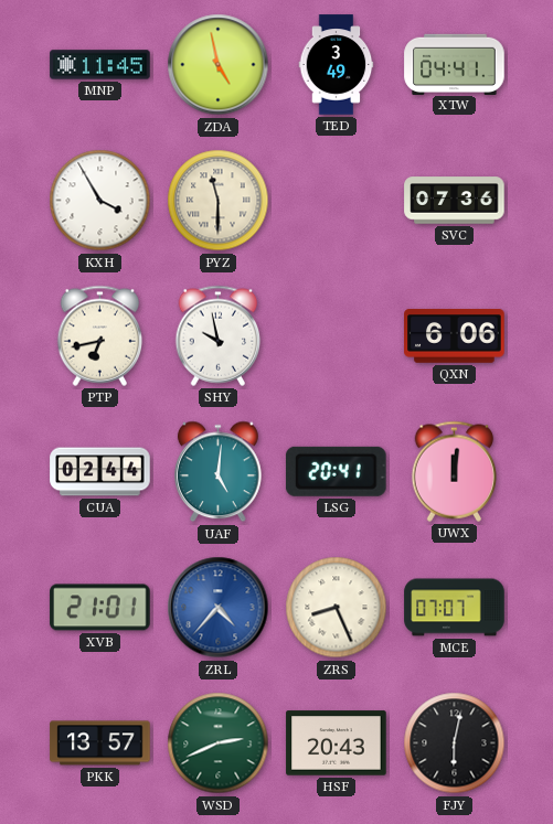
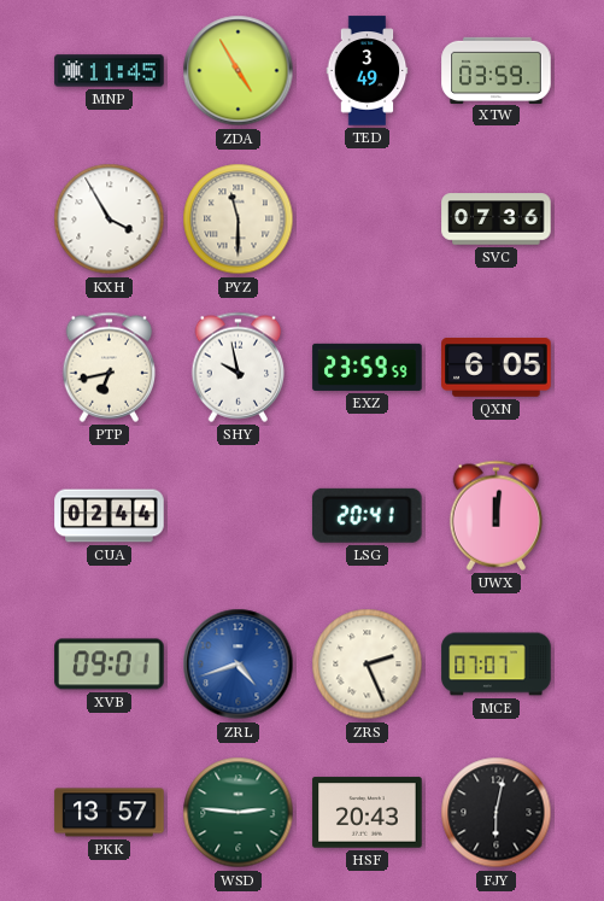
ZDA: 4:58 -> 4:55
XTW: 04:41 -> 03:59
EXZ: none -> 23:59
QXN: 6:06 -> 6:05
UAF: 5:01 -> none
XVB: 21:01 -> 09:01
ZRL: 4:37 -> 4:42
ZRS: 8:26 -> 2:26
WSD: 2:41 -> 2:46
